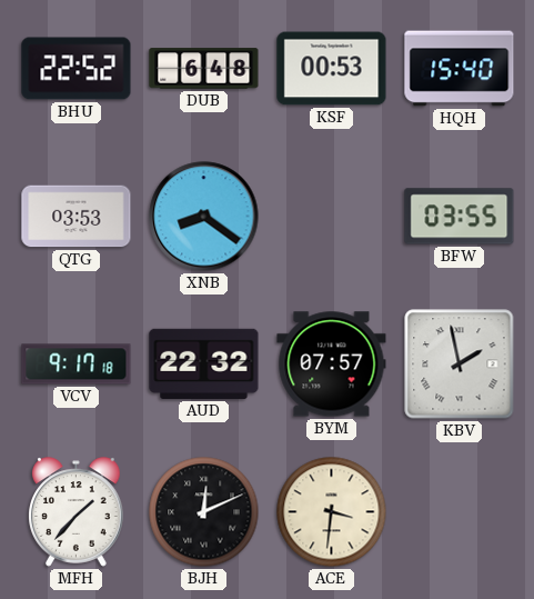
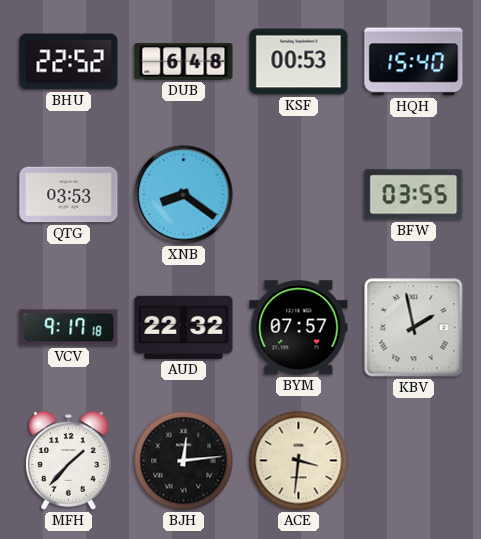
BJH: 12:11 -> 12:14
